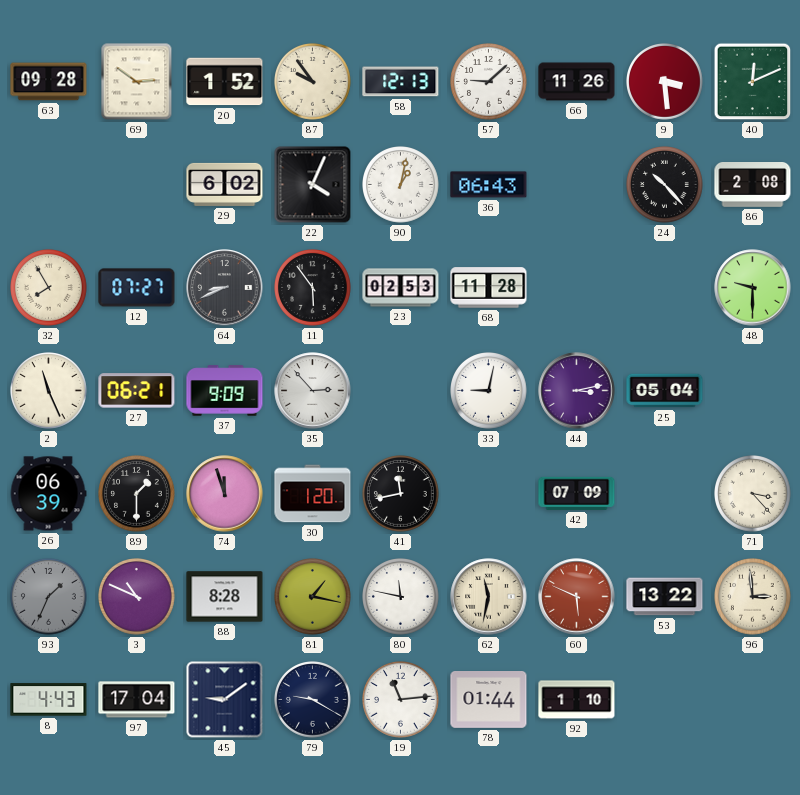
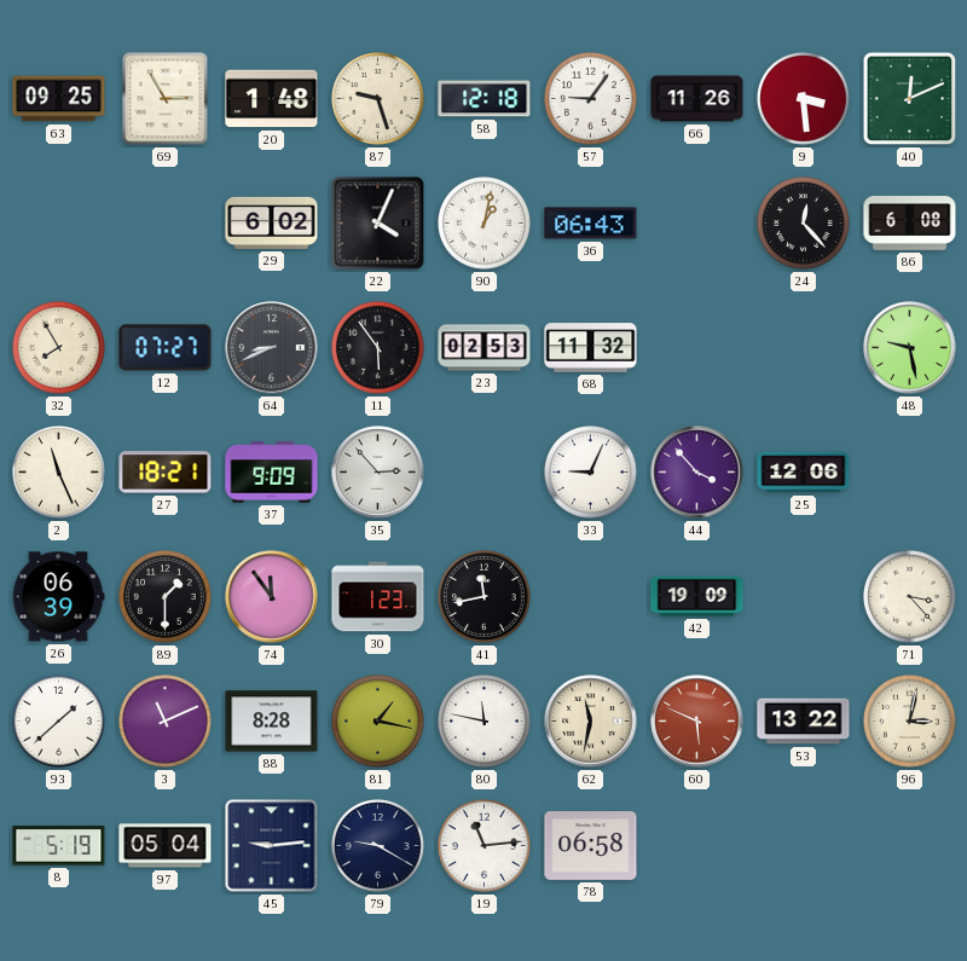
63: 09:28 -> 09:25
69: 2:51 -> 2:55
20: 1:52 -> 1:48
87: 9:54 -> 9:27
58: 12:13 -> 12:18
57: 9:08 -> 9:06
24: 10:23 -> 12:23
86: 2:08 -> 6:08
68: 11:28 -> 11:32
48: 9:30 -> 9:28
27: 06:21 -> 18:21
33: 9:02 -> 9:04
44: 3:13 -> 3:53
25: 05:04 -> 12:06
74: 11:57 -> 11:54
30: 1:20 -> 1:23
42: 07:09 -> 19:09
93: 1:34 -> 1:38
93 dial: grey -> white
3: 10:49 -> 11:11
96: 2:59 -> 3:02
8: 4:43 -> 5:19
97: 17:04 -> 05:04
45: 9:09 -> 9:14
78: 01:44 -> 06:58
92: 1:10 -> none
